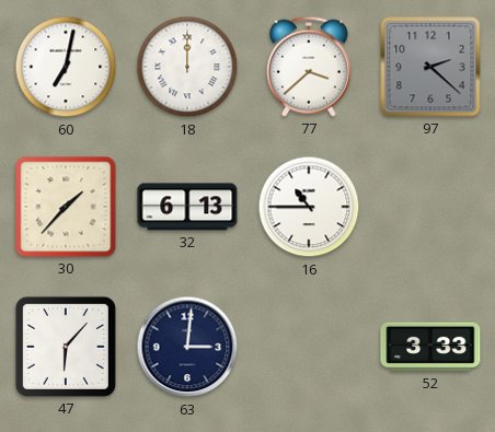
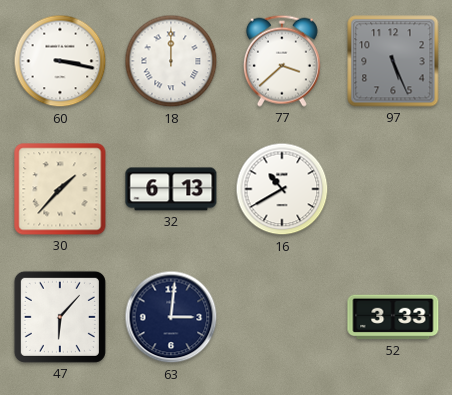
60: 7:02 -> 3:17
97: 2:22 -> 5:26
16: 10:45 -> 10:40
